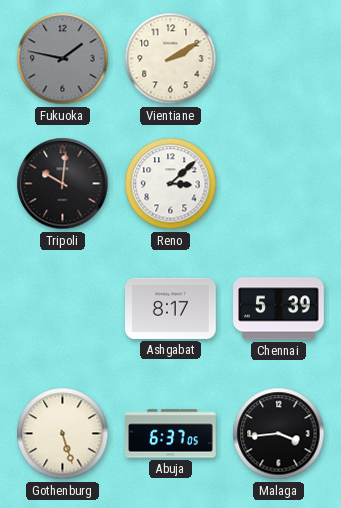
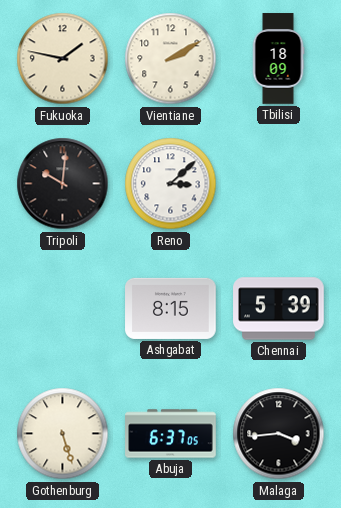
Fukuoka dial: grey -> cream
Tbilisi: none -> 18:09
Ashgabat: 8:17 -> 8:15
